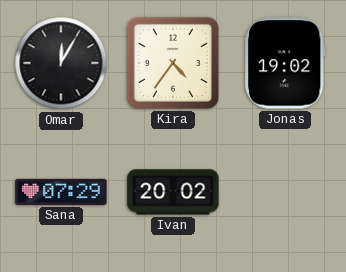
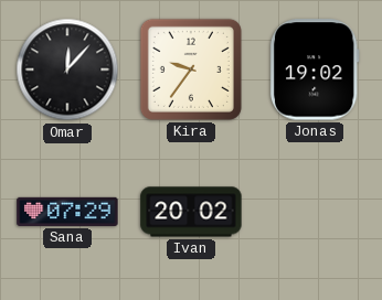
Omar: 12:05 -> 12:07
Kira: 4:36 -> 9:36
